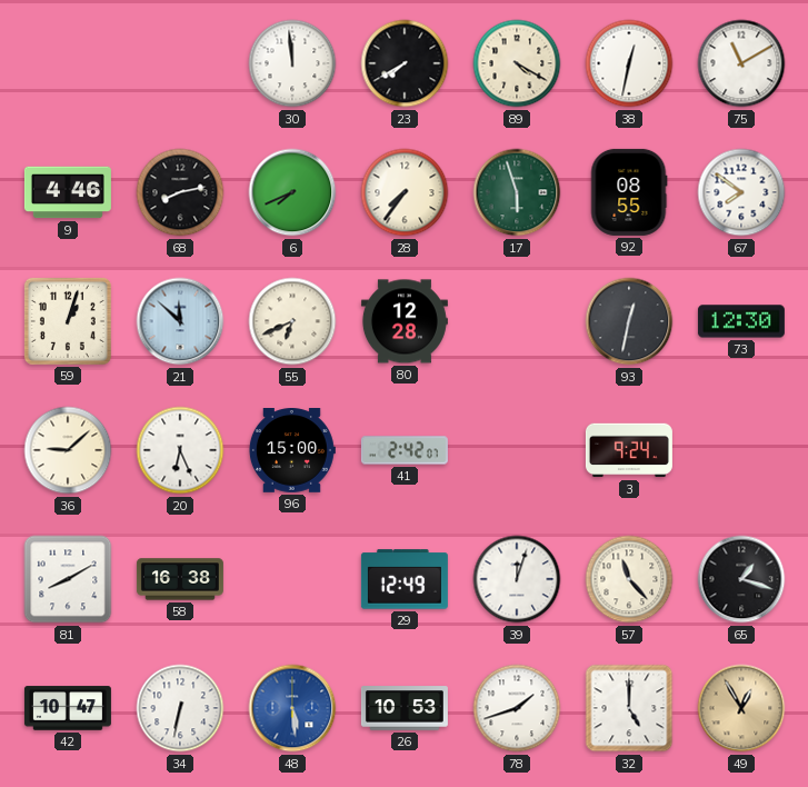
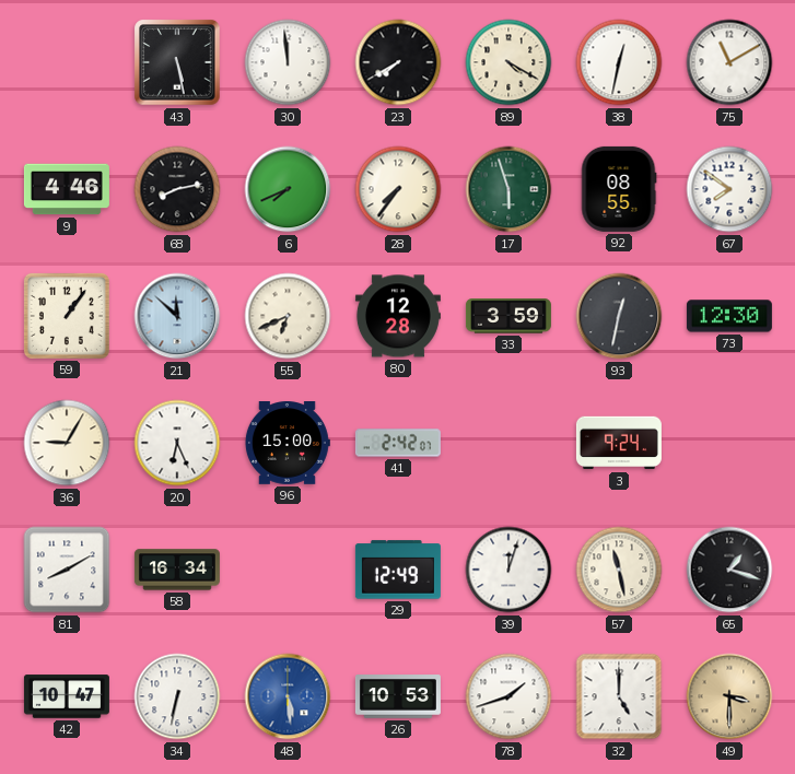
43: none -> 5:28
59: 1:03 -> 1:06
33: none -> 3:59
36: 9:08 -> 9:05
58: 16:38 -> 16:34
57: 11:23 -> 11:28
49: 12:55 -> 3:30
